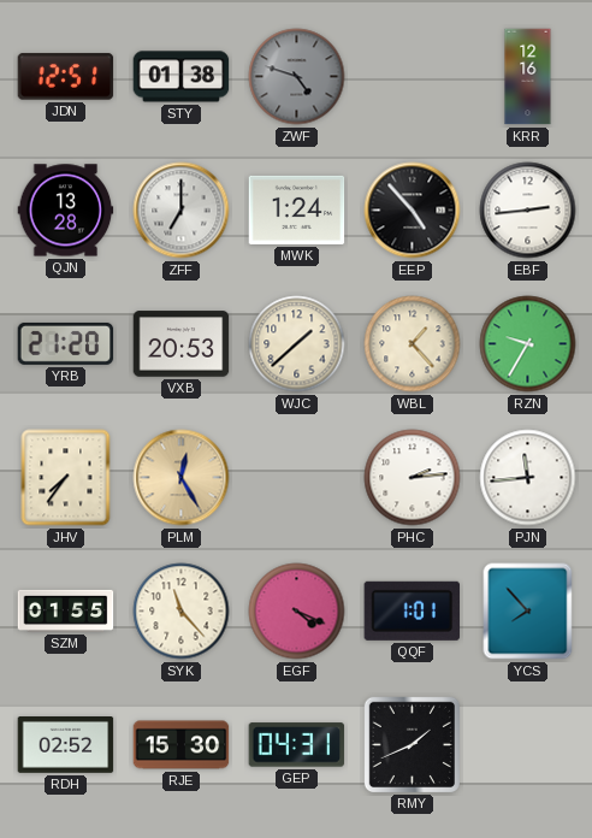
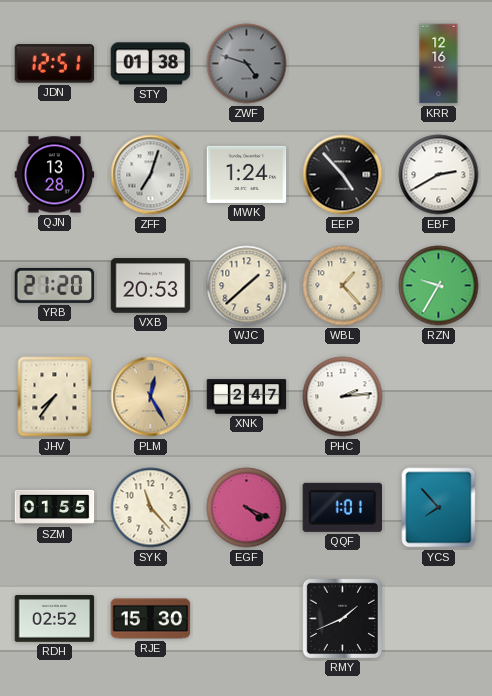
ZFF: 7:00 -> 7:03
EBF: 2:44 -> 2:40
XNK: none -> 2:47
PJN: 11:44 -> none
GEP: 04:31 -> none
